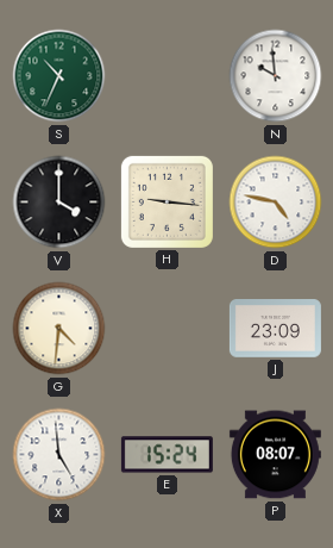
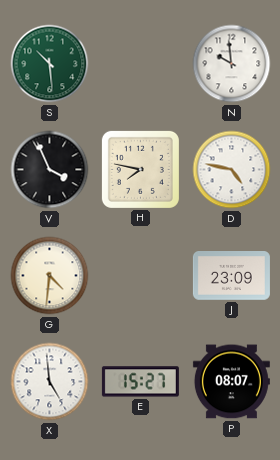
S: 10:34 -> 10:29
V: 4:00 -> 3:56
H: 9:16 -> 7:47
E: 15:24 -> 15:27
